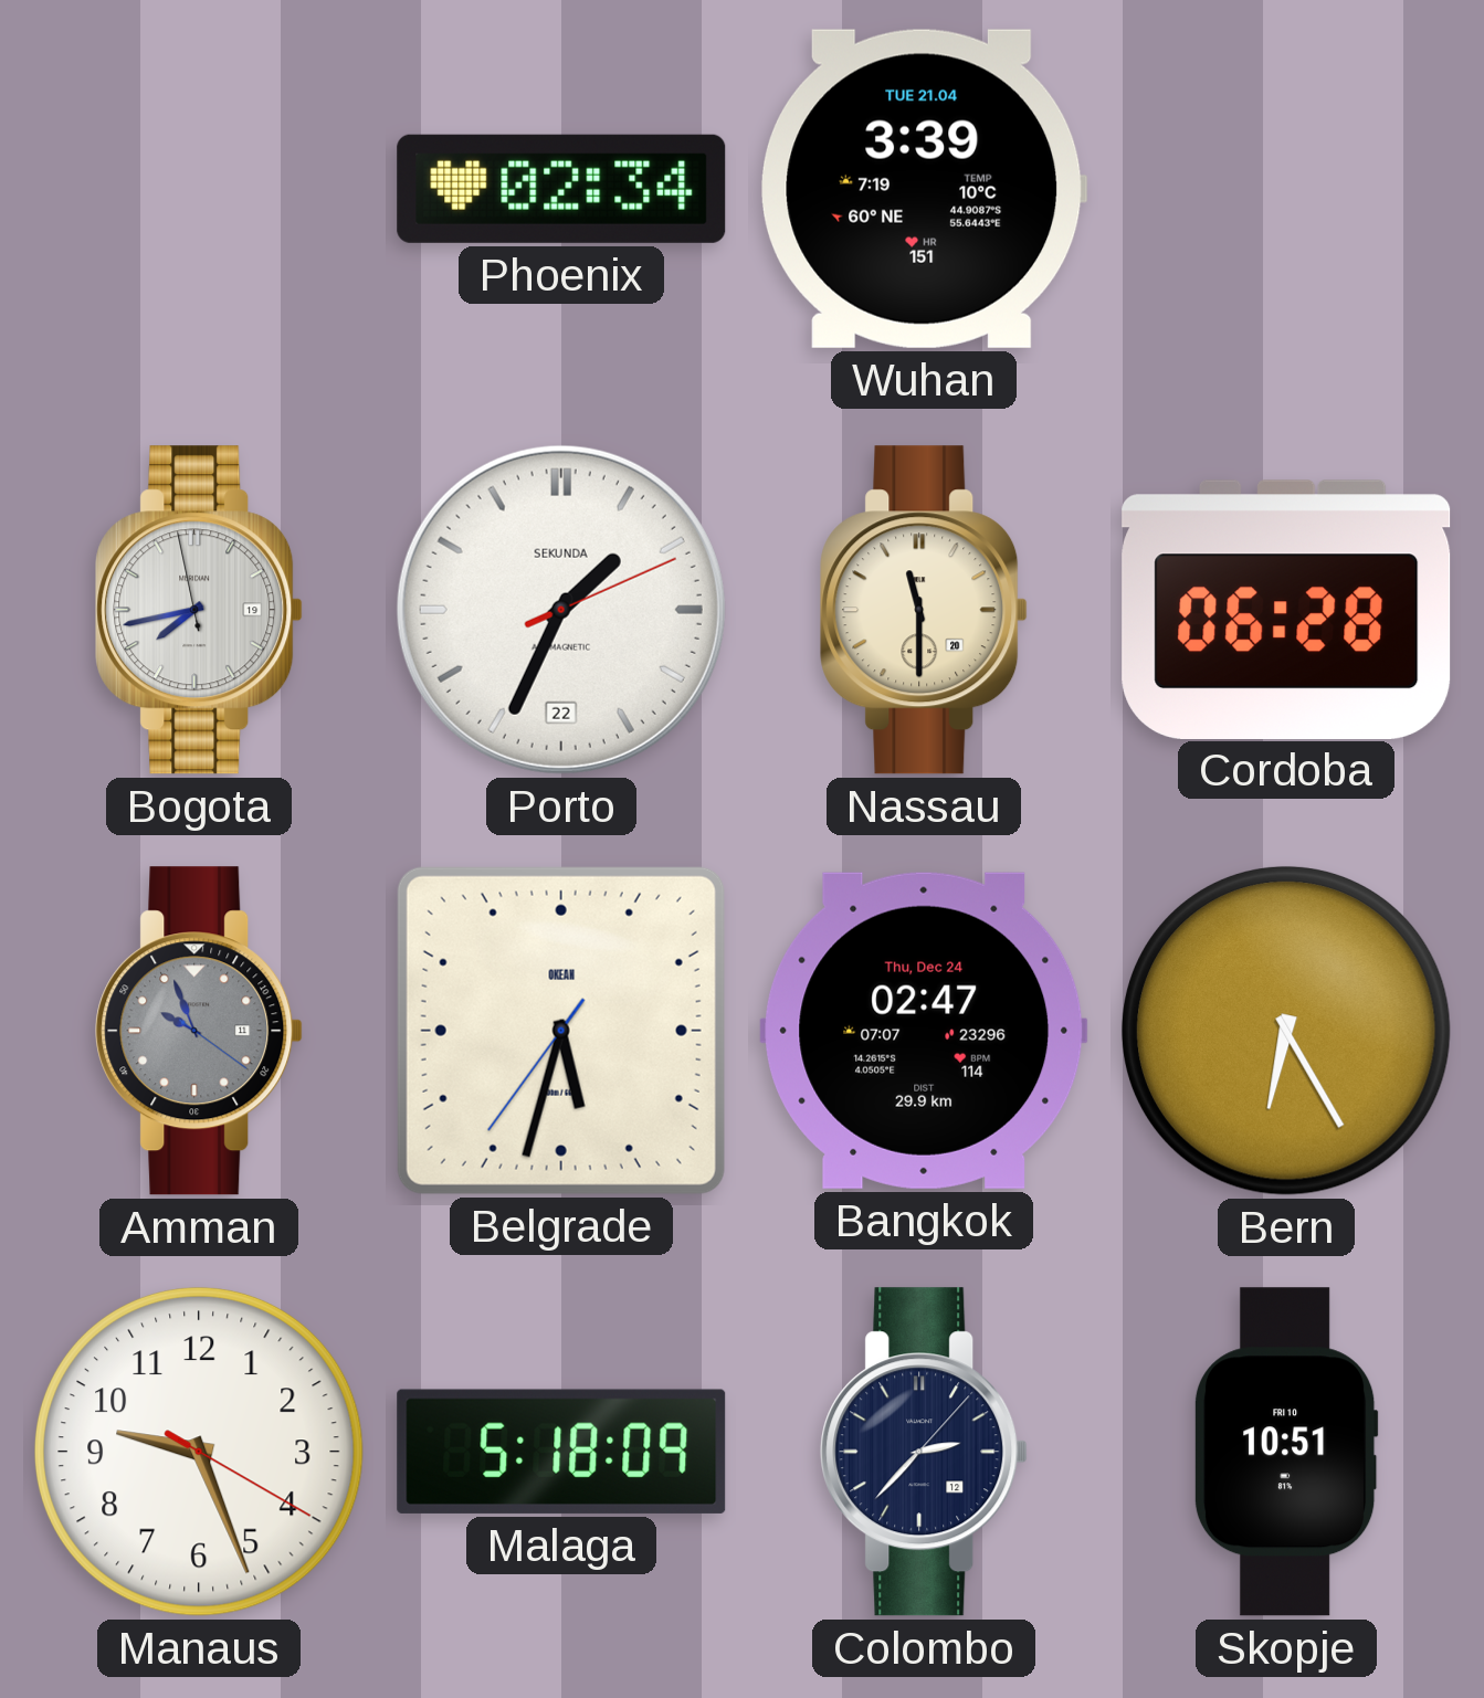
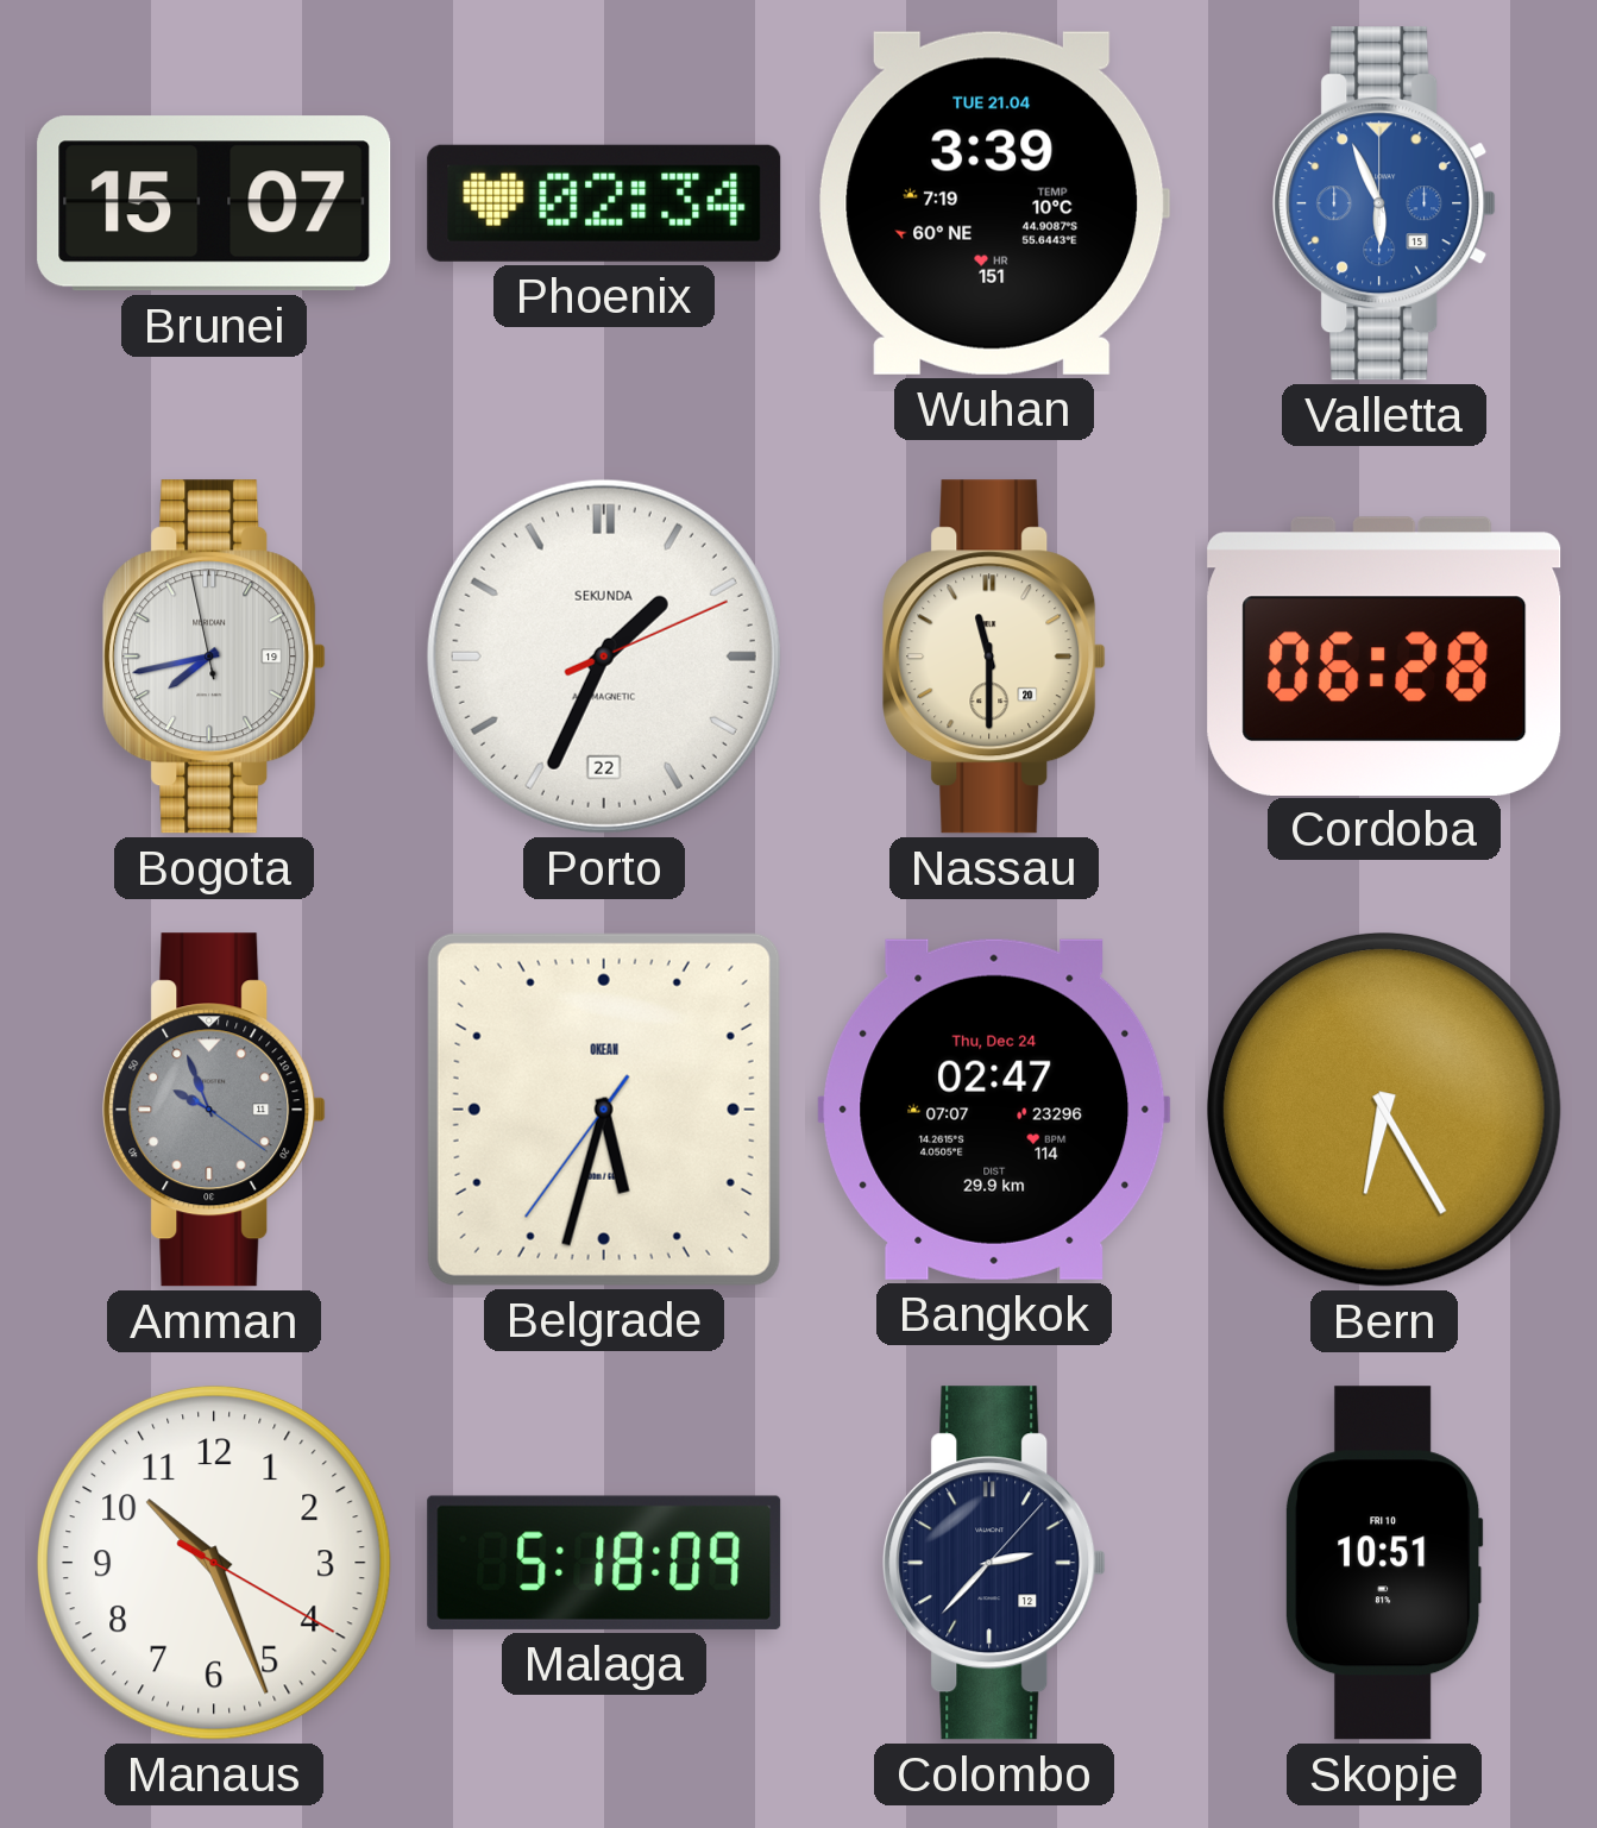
Brunei: none -> 15:07
Valletta: none -> 5:56
Manaus: 9:26 -> 10:26
